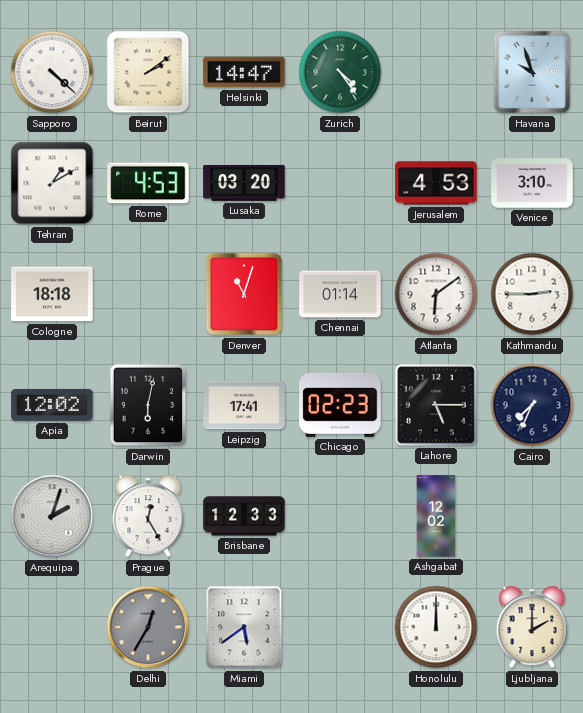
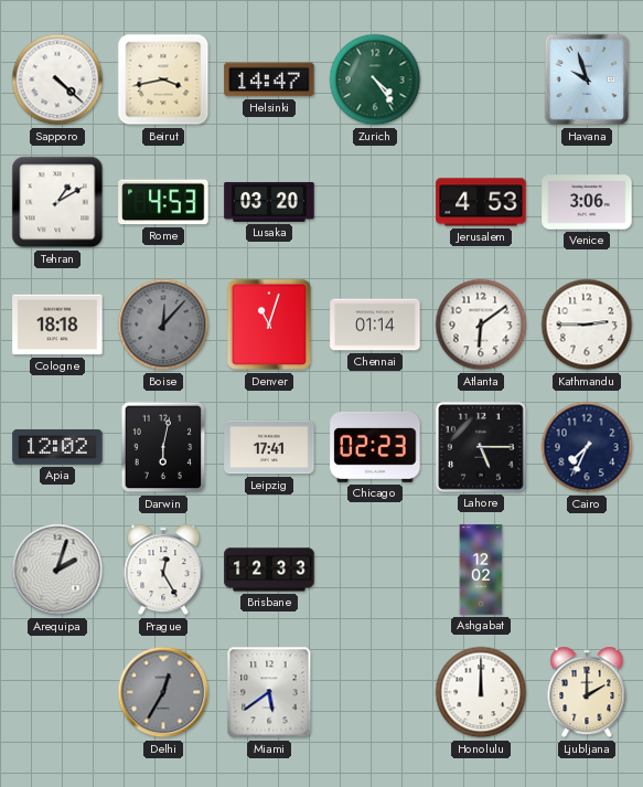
Beirut: 2:09 -> 3:43
Venice: 3:10 -> 3:06
Boise: none -> 12:07
